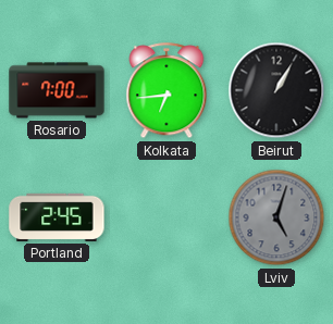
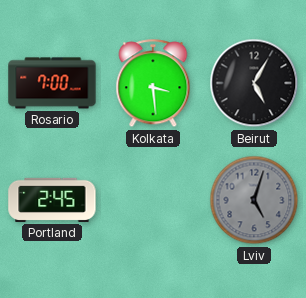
Kolkata: 6:44 -> 3:29
Beirut: 1:05 -> 5:05
